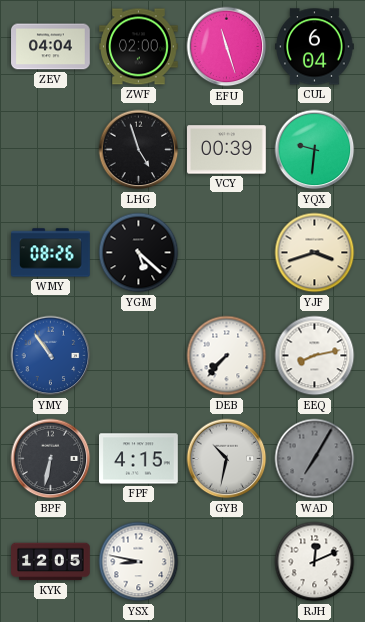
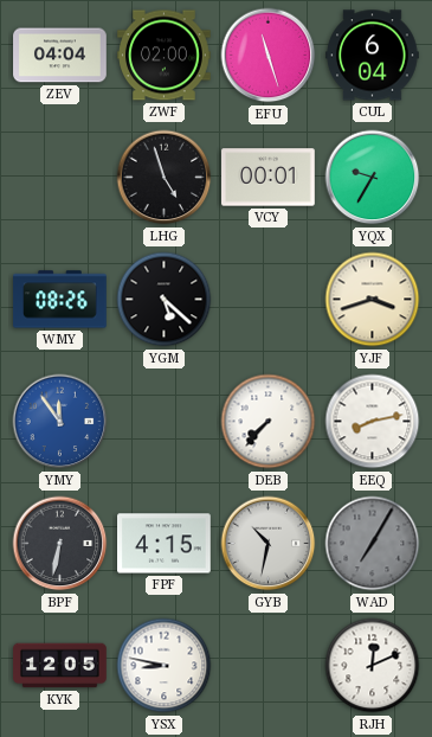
VCY: 00:39 -> 00:01
YQX: 9:31 -> 9:35
YMY: 10:54 -> 11:54
